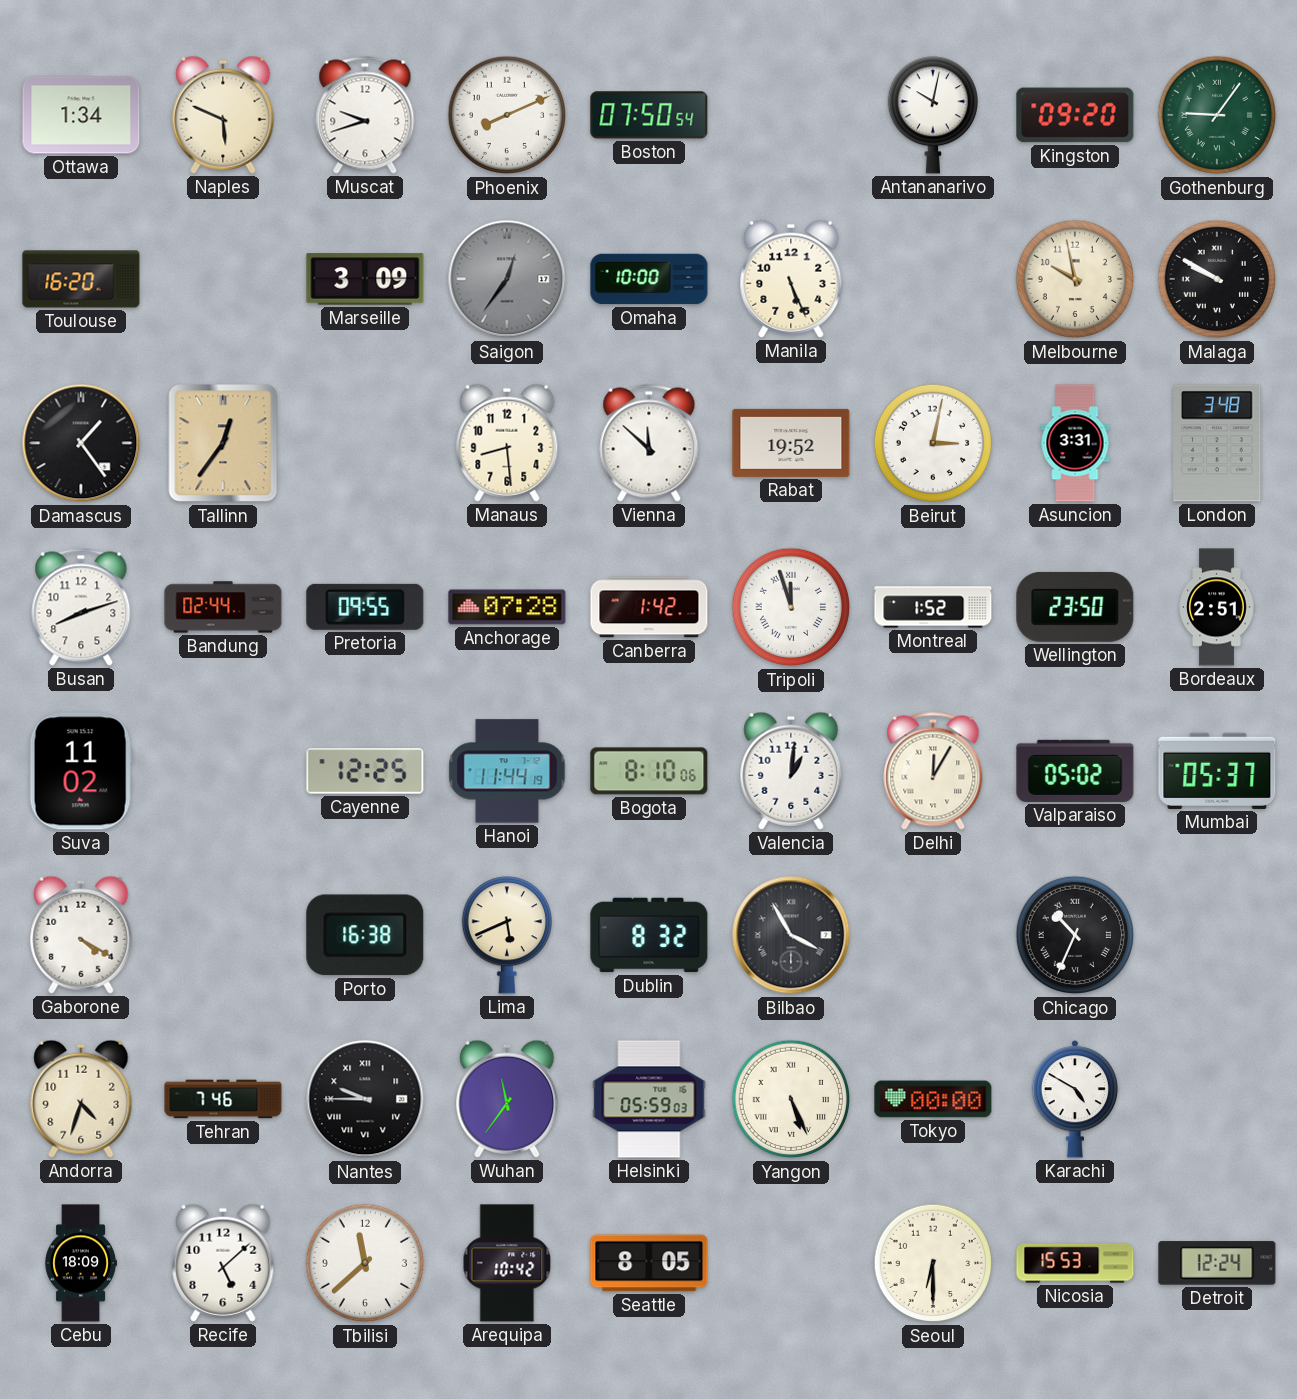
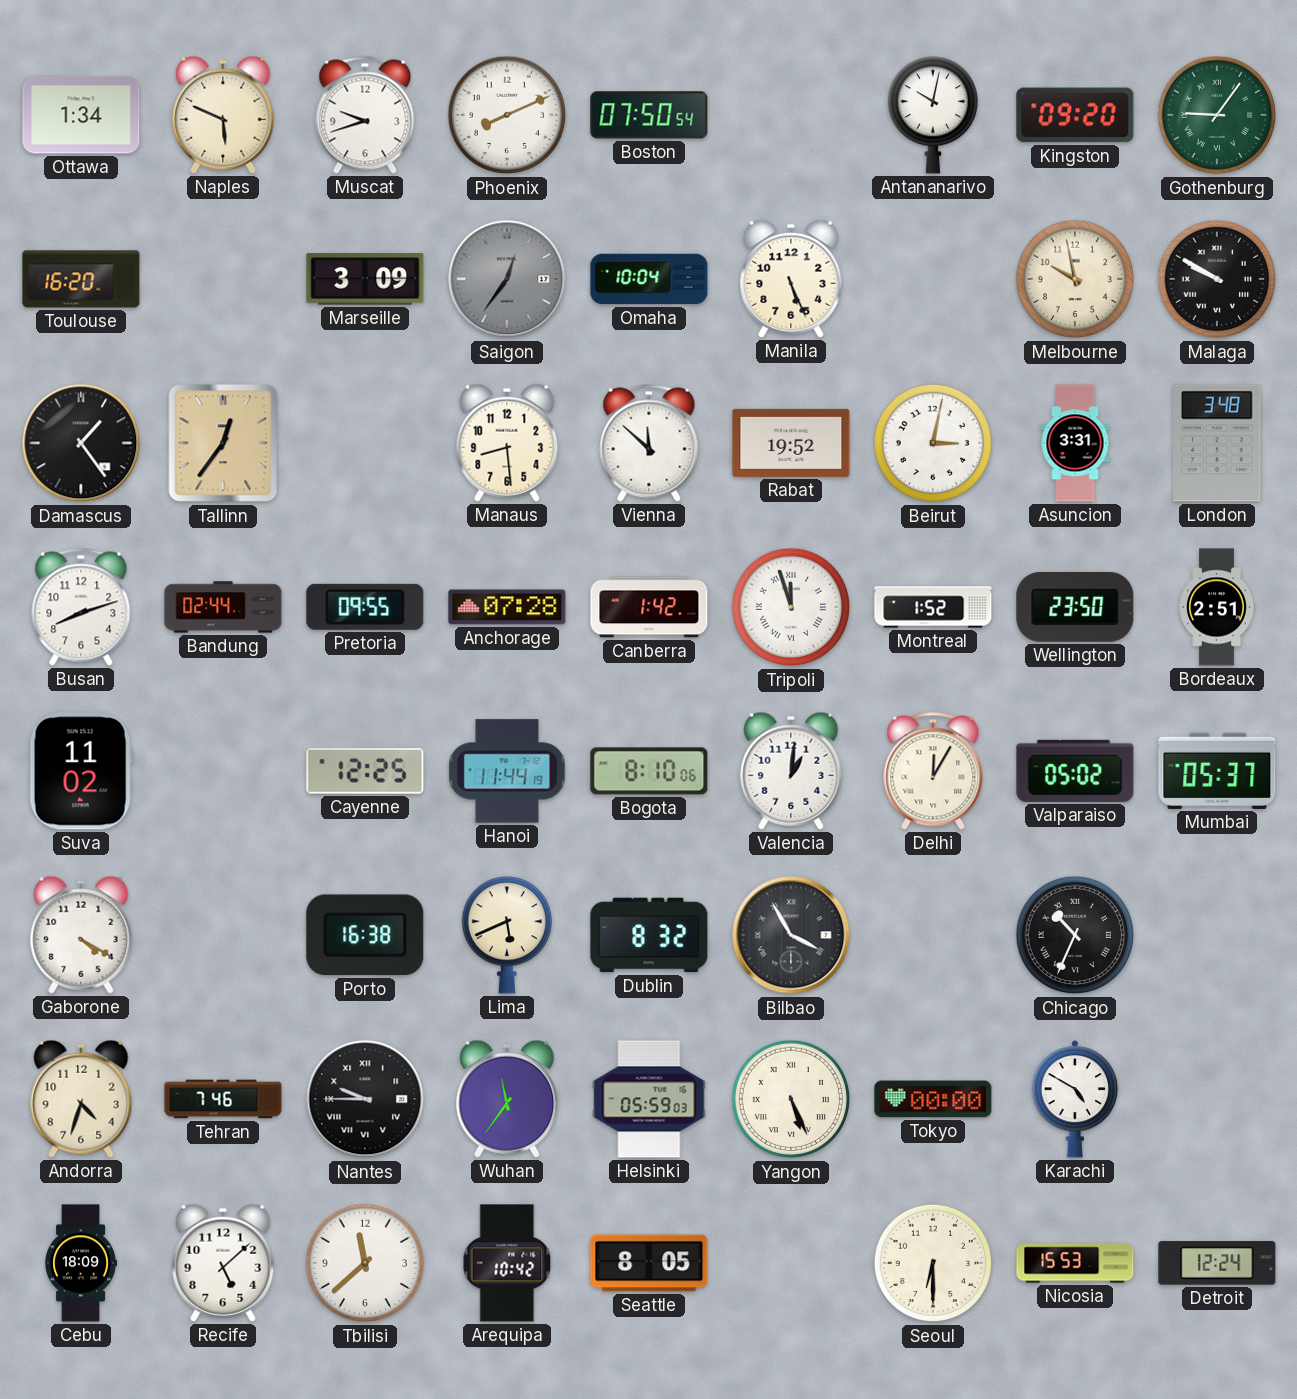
Omaha: 10:00 -> 10:04
